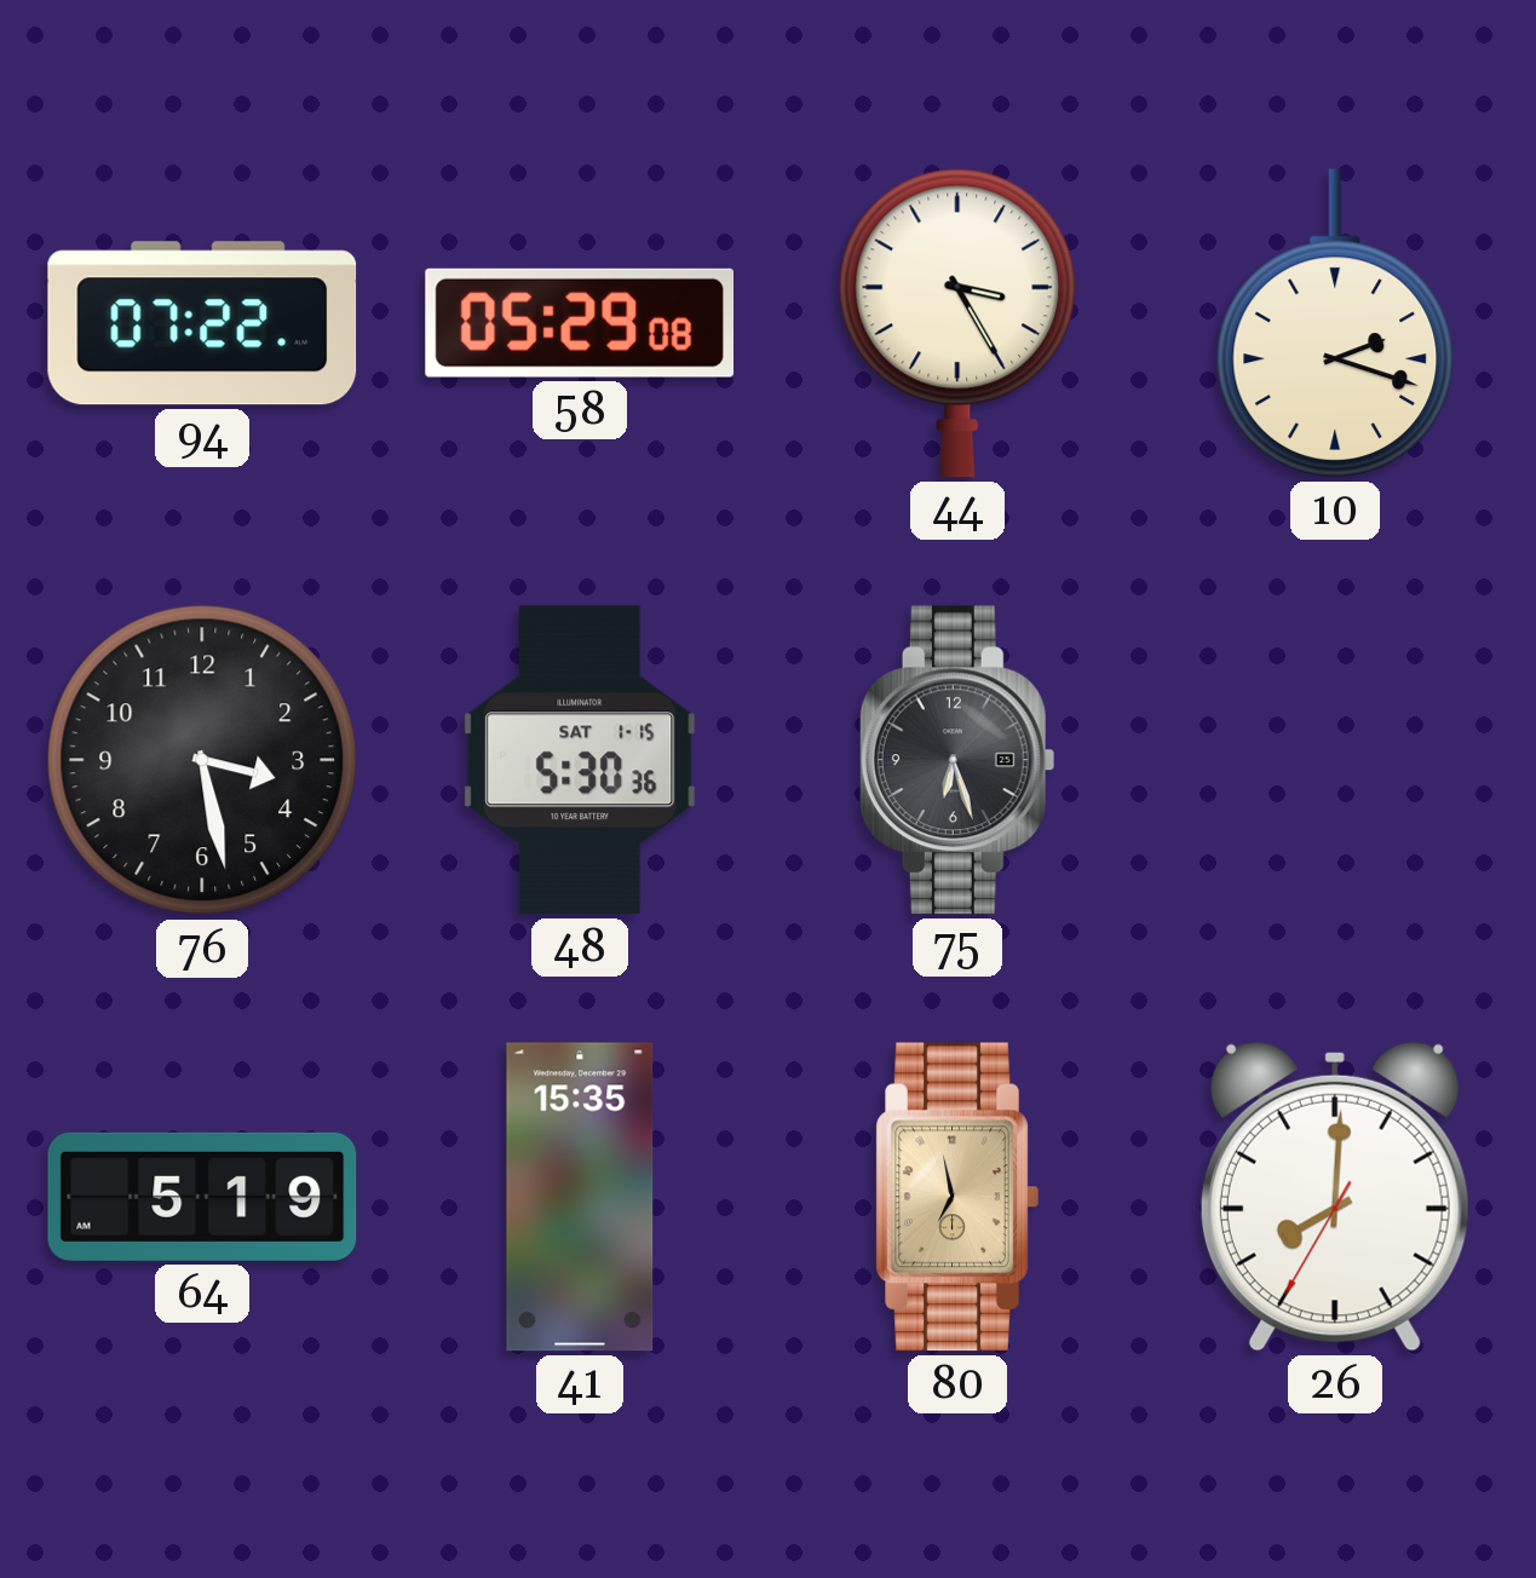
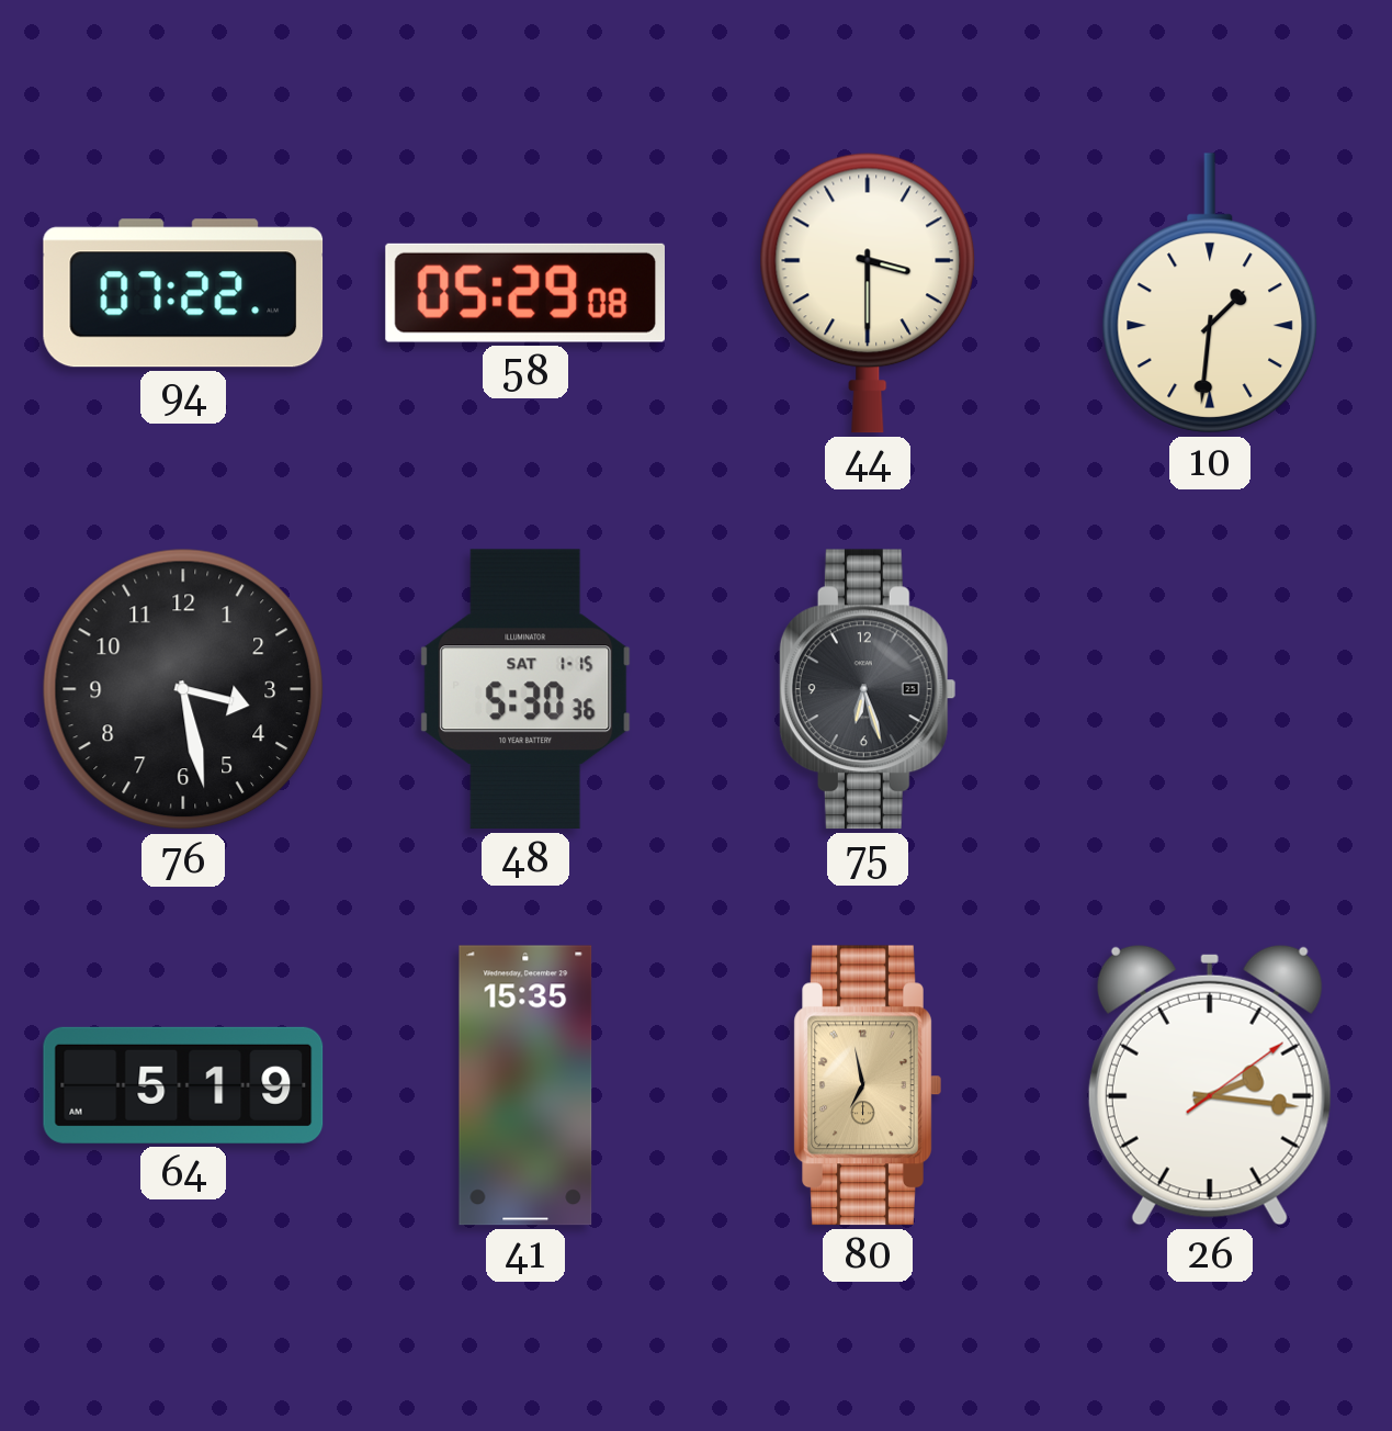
44: 3:25 -> 3:30
10: 2:18 -> 1:31
26: 8:00 -> 2:16
